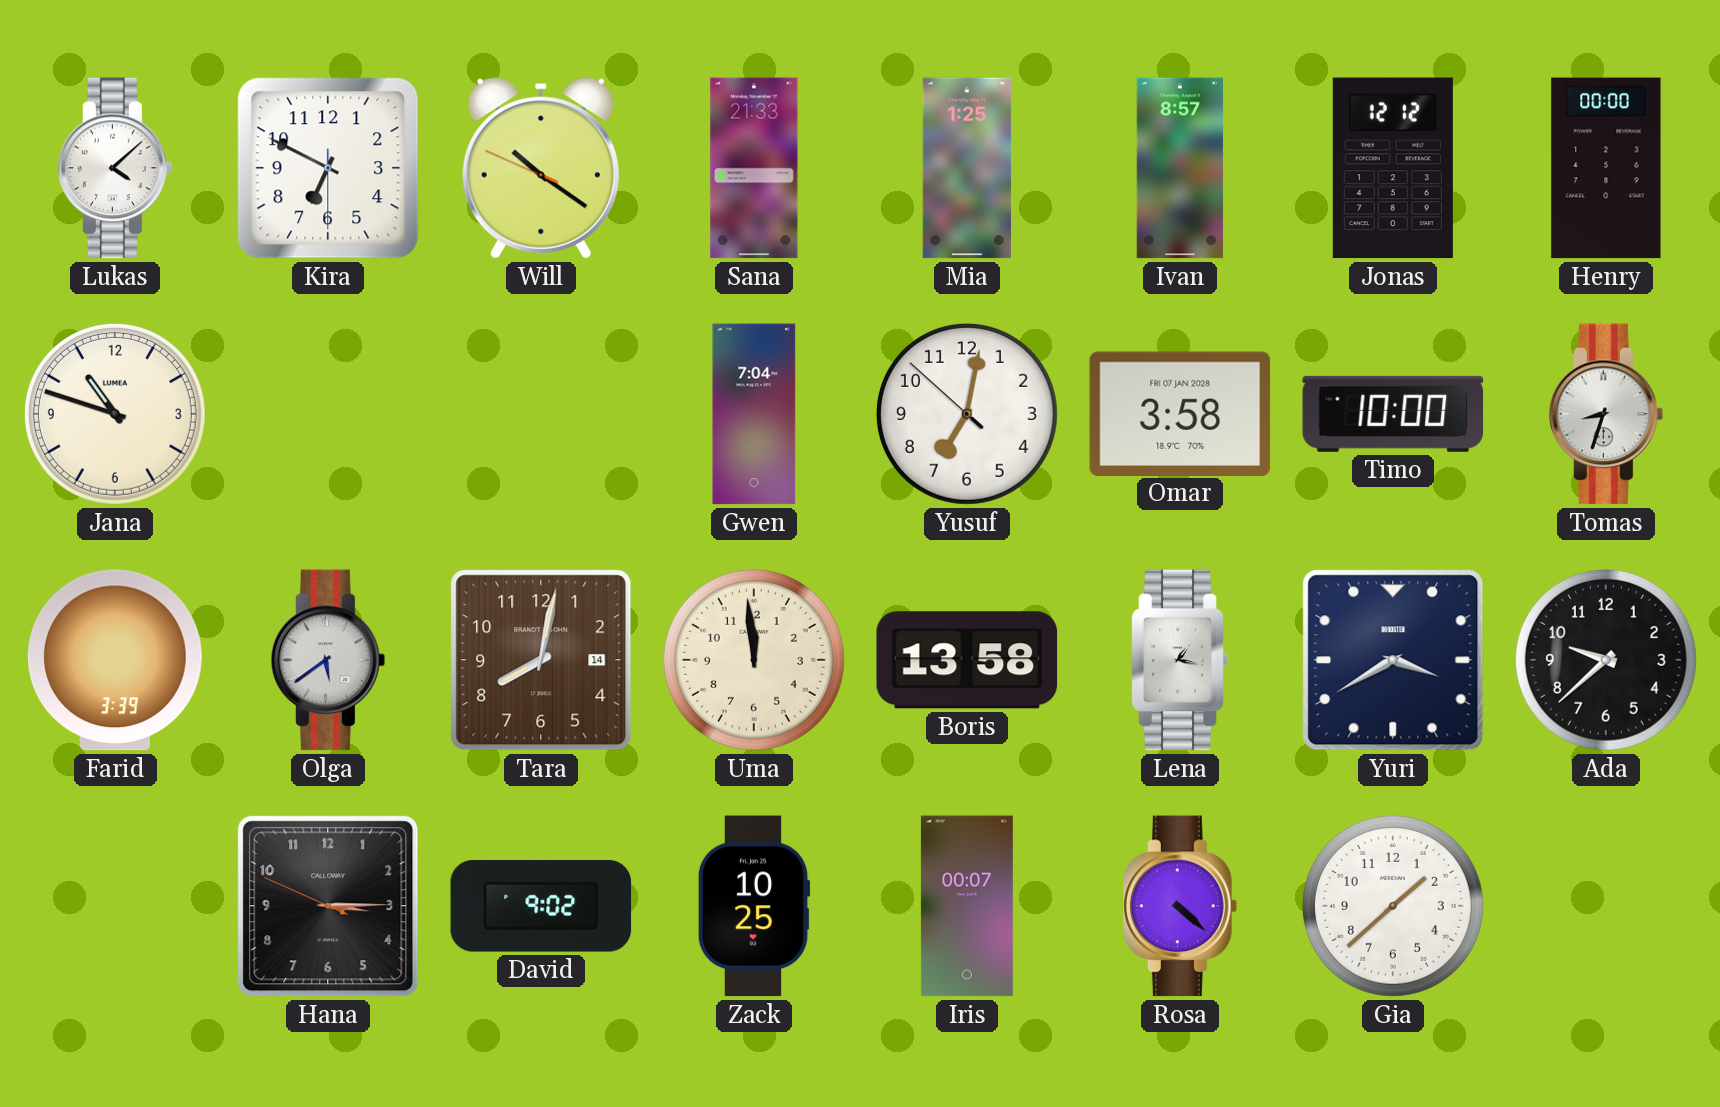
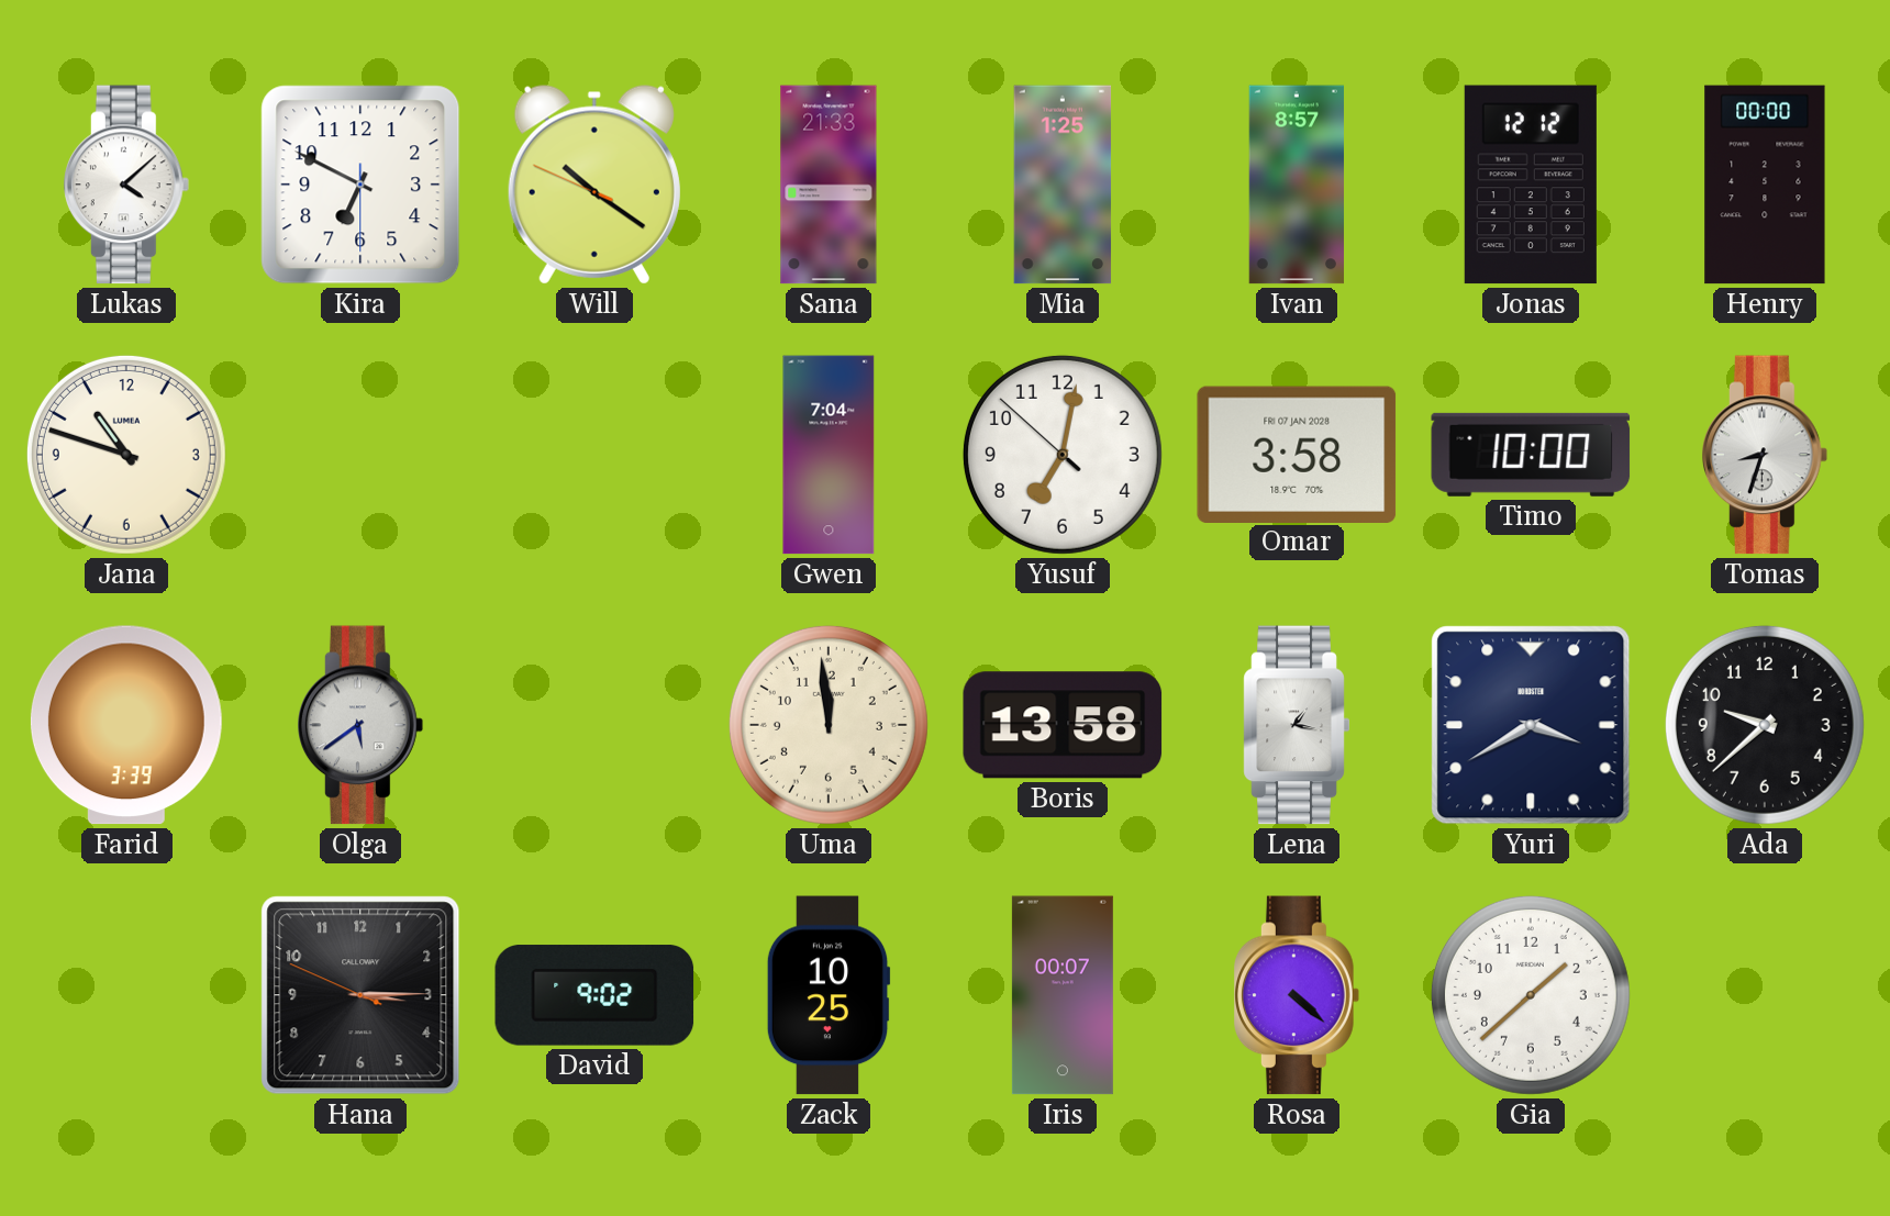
Tara: 8:02 -> none
